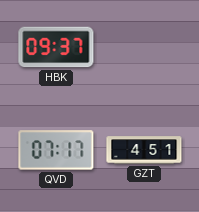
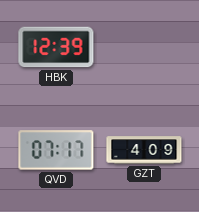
HBK: 09:37 -> 12:39
GZT: 4:51 -> 4:09
